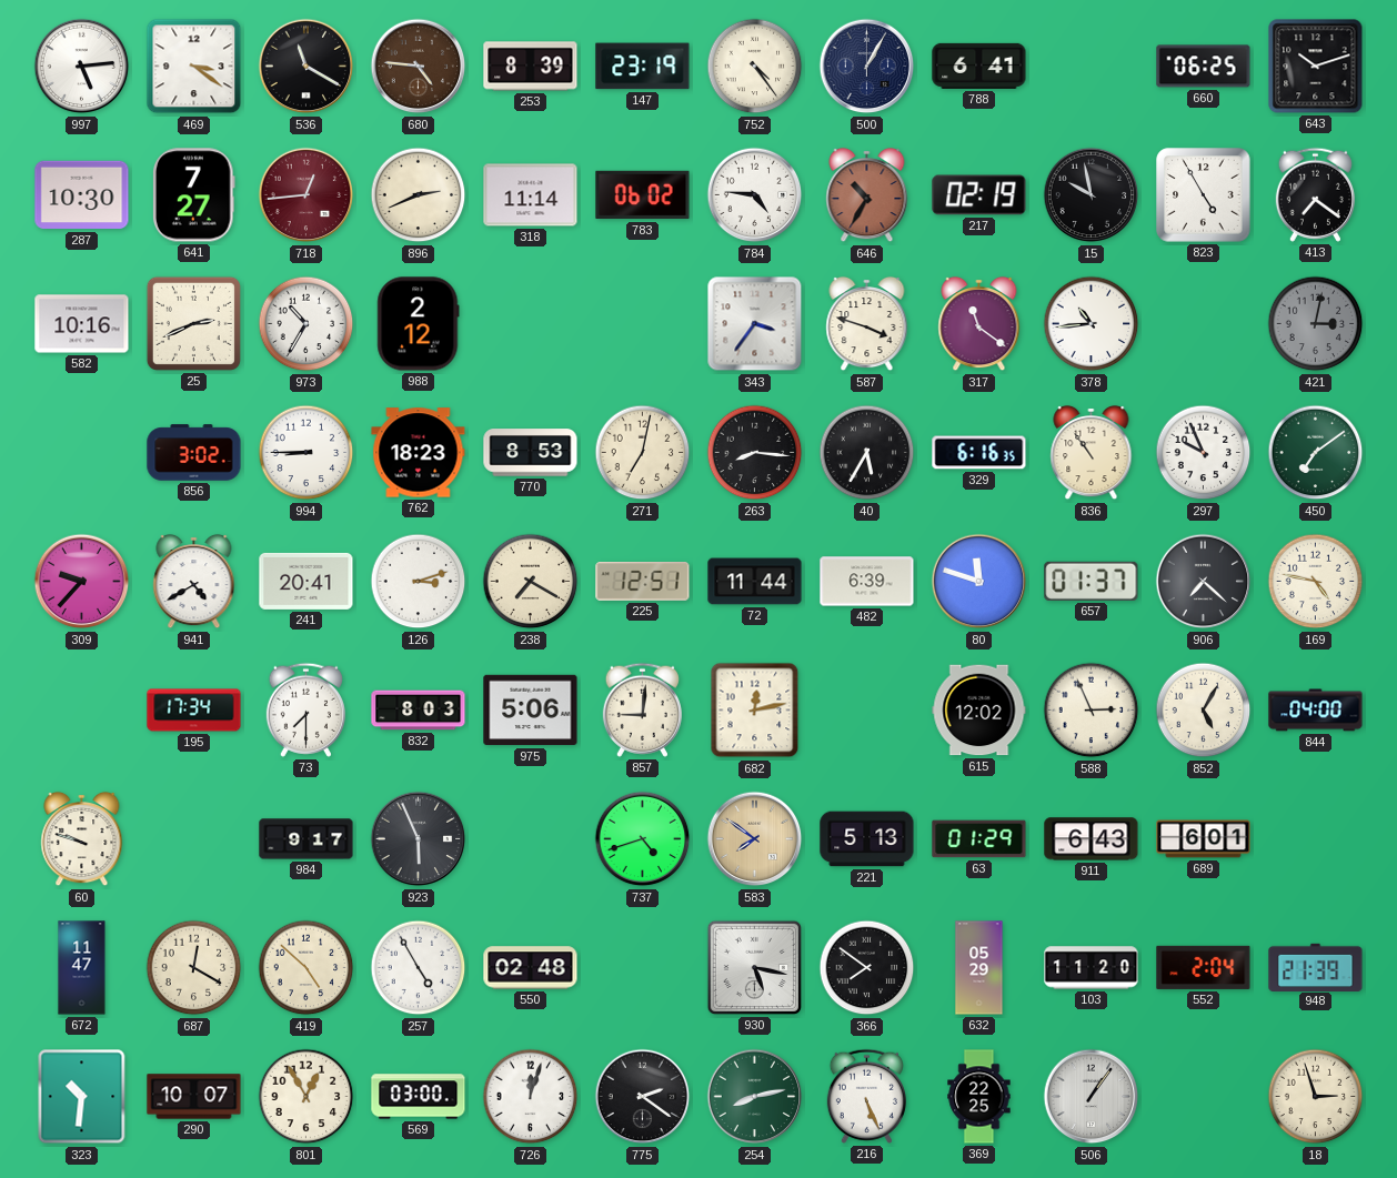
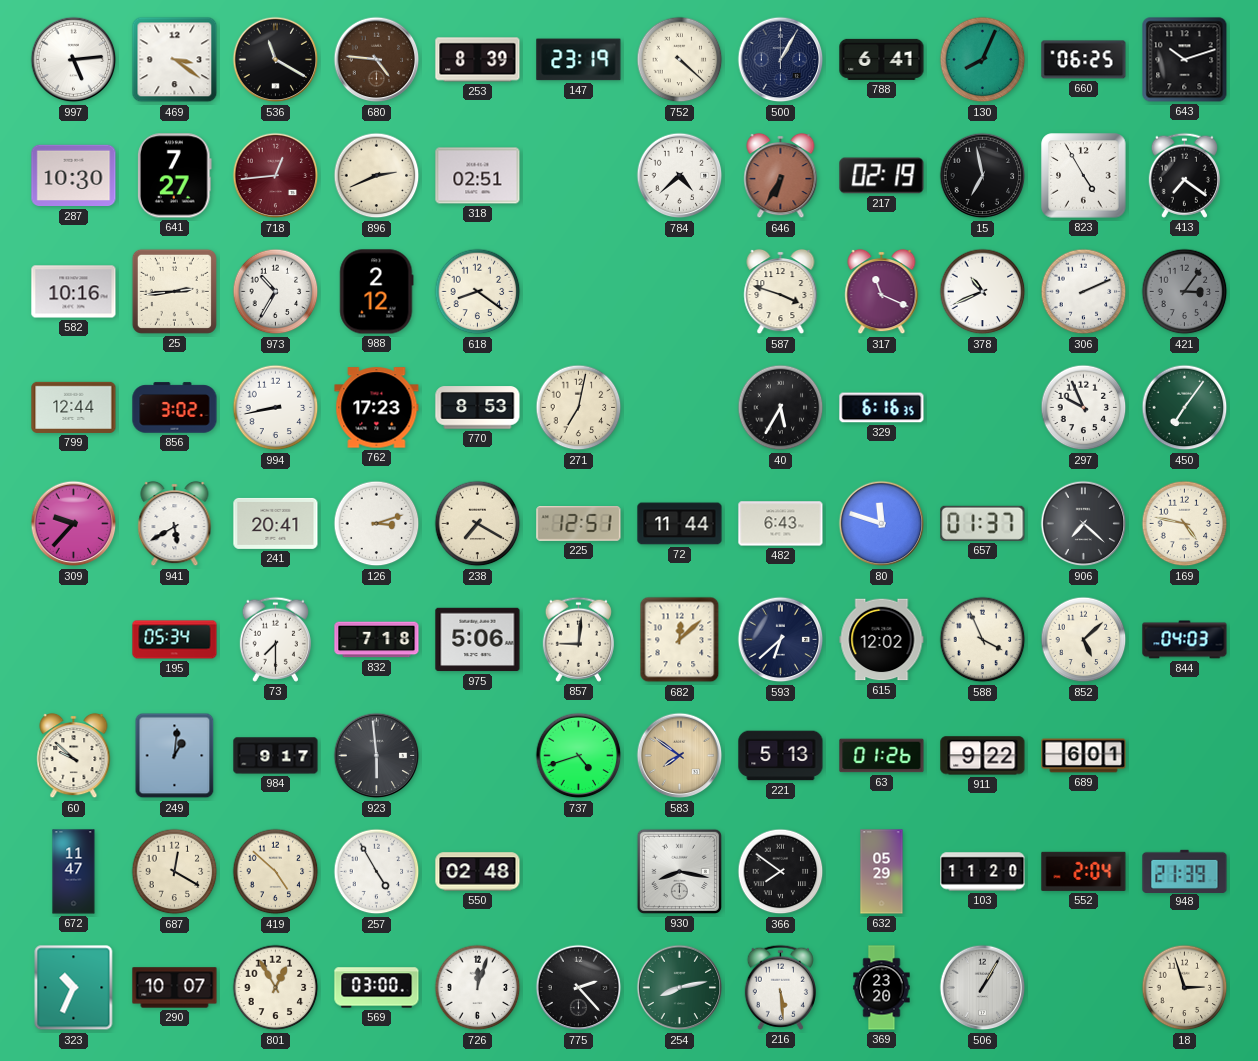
752: 4:24 -> 4:22
130: none -> 8:04
318: 11:14 -> 02:51
783: 06:02 -> none
784: 4:46 -> 4:38
646: 10:35 -> 6:35
15: 9:58 -> 6:58
25: 2:41 -> 2:44
618: none -> 8:21
343: 3:36 -> none
317: 11:21 -> 11:19
378: 10:44 -> 10:41
306: none -> 2:11
421: 3:02 -> 3:06
799: none -> 12:44
994: 8:45 -> 8:43
762: 18:23 -> 17:23
263: 8:16 -> none
836: 10:54 -> none
450: 7:09 -> 7:06
941: 4:40 -> 5:40
482: 6:39 -> 6:43
195: 17:34 -> 05:34
832: 8:03 -> 7:18
682: 12:13 -> 12:08
593: none -> 6:38
588: 2:56 -> 3:56
852: 5:05 -> 5:08
844: 04:00 -> 04:03
60: 9:48 -> 9:52
249: none -> 1:01
923: 5:56 -> 5:59
63: 01:29 -> 01:26
911: 6:43 -> 9:22
930: 5:17 -> 8:17
323: 10:31 -> 10:34
775: 2:21 -> 2:23
216: 5:26 -> 5:29
369: 22:25 -> 23:20
506: 1:06 -> 1:05
